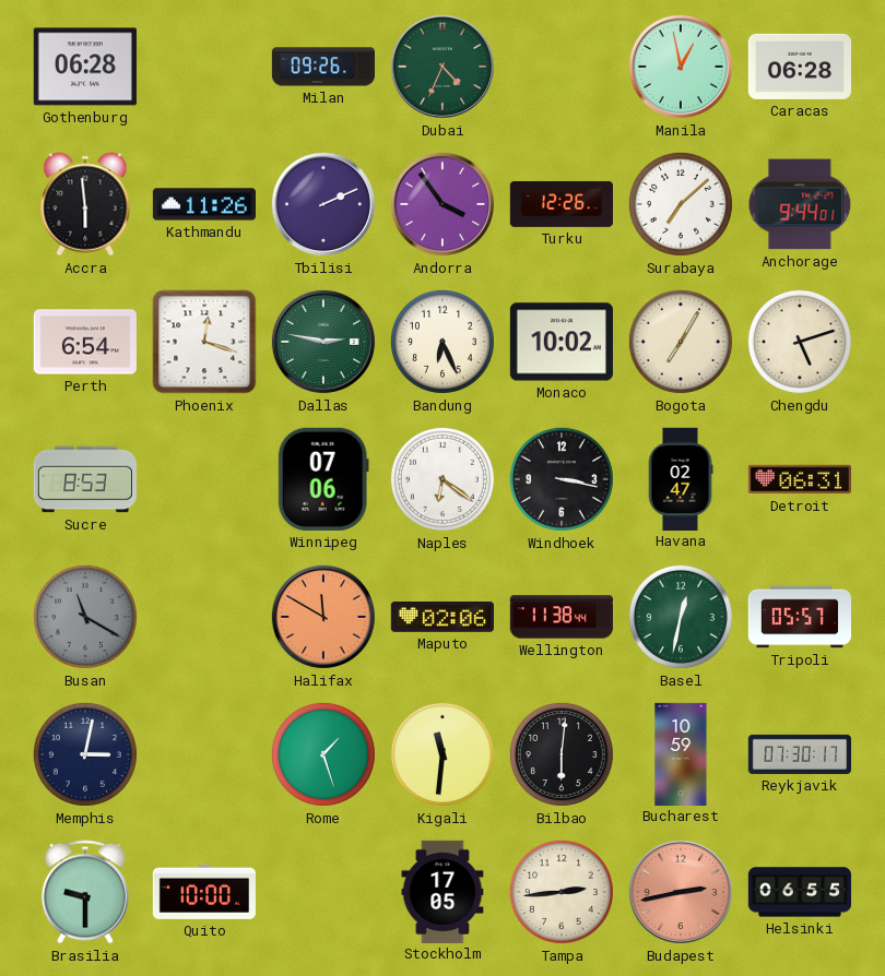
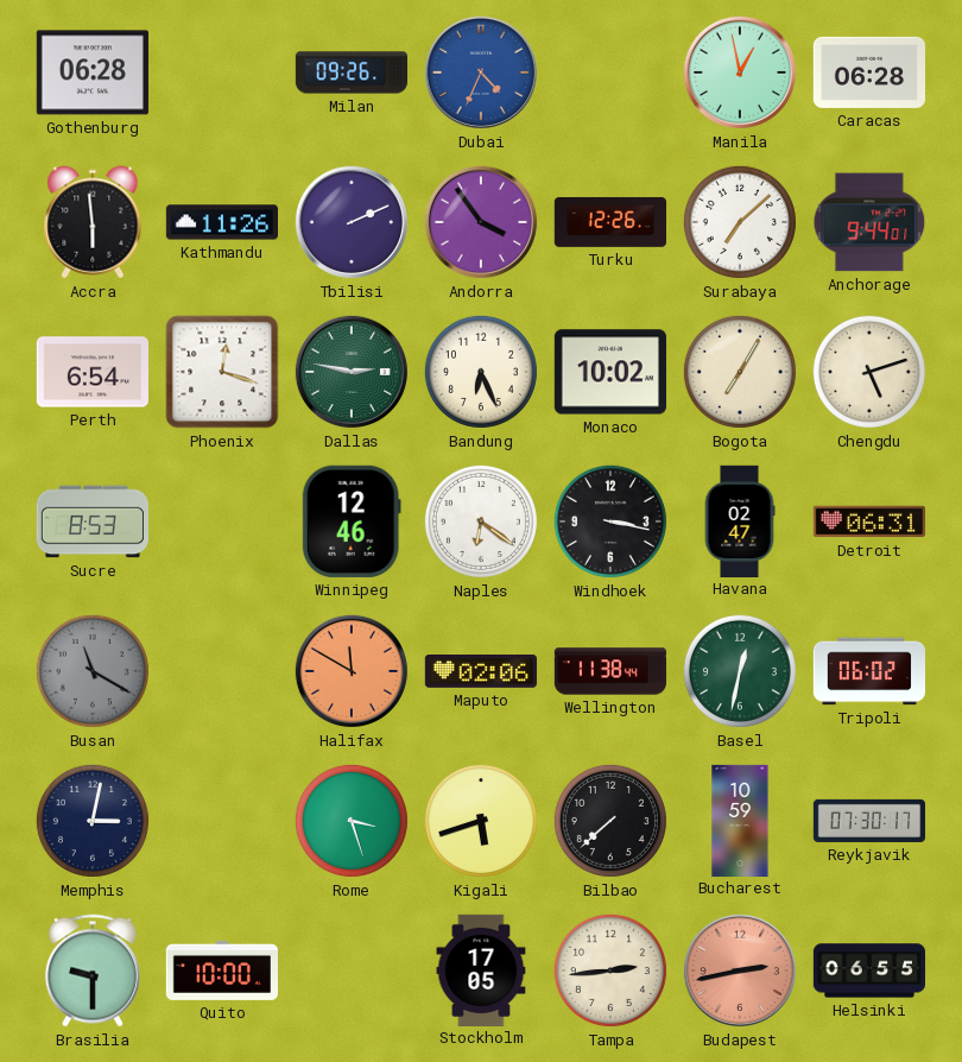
Dubai dial: green -> blue
Winnipeg: 07:06 -> 12:46
Tripoli: 05:57 -> 06:02
Rome: 1:27 -> 3:27
Kigali: 11:31 -> 5:42
Bilbao: 6:01 -> 7:38
